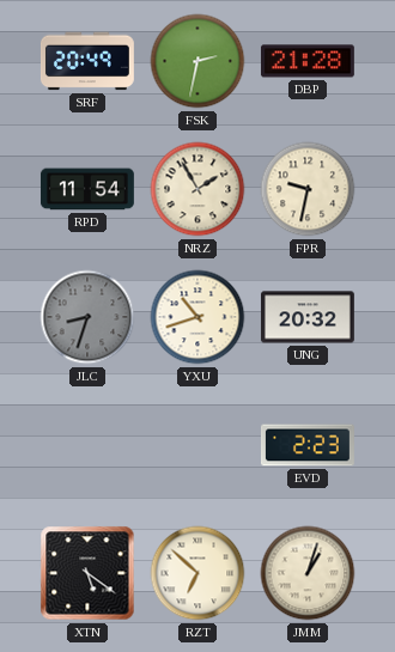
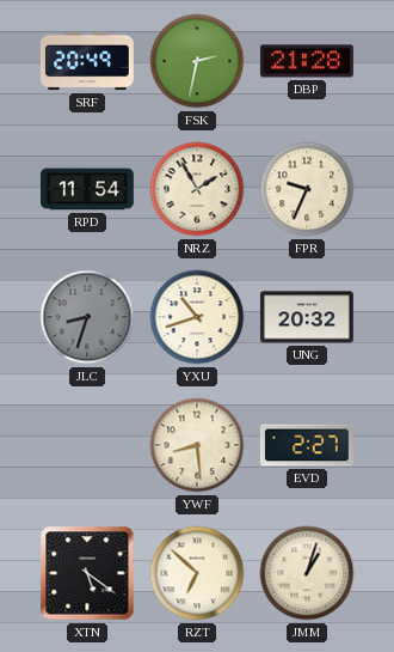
FPR: 9:32 -> 9:34
YWF: none -> 8:29
EVD: 2:23 -> 2:27
